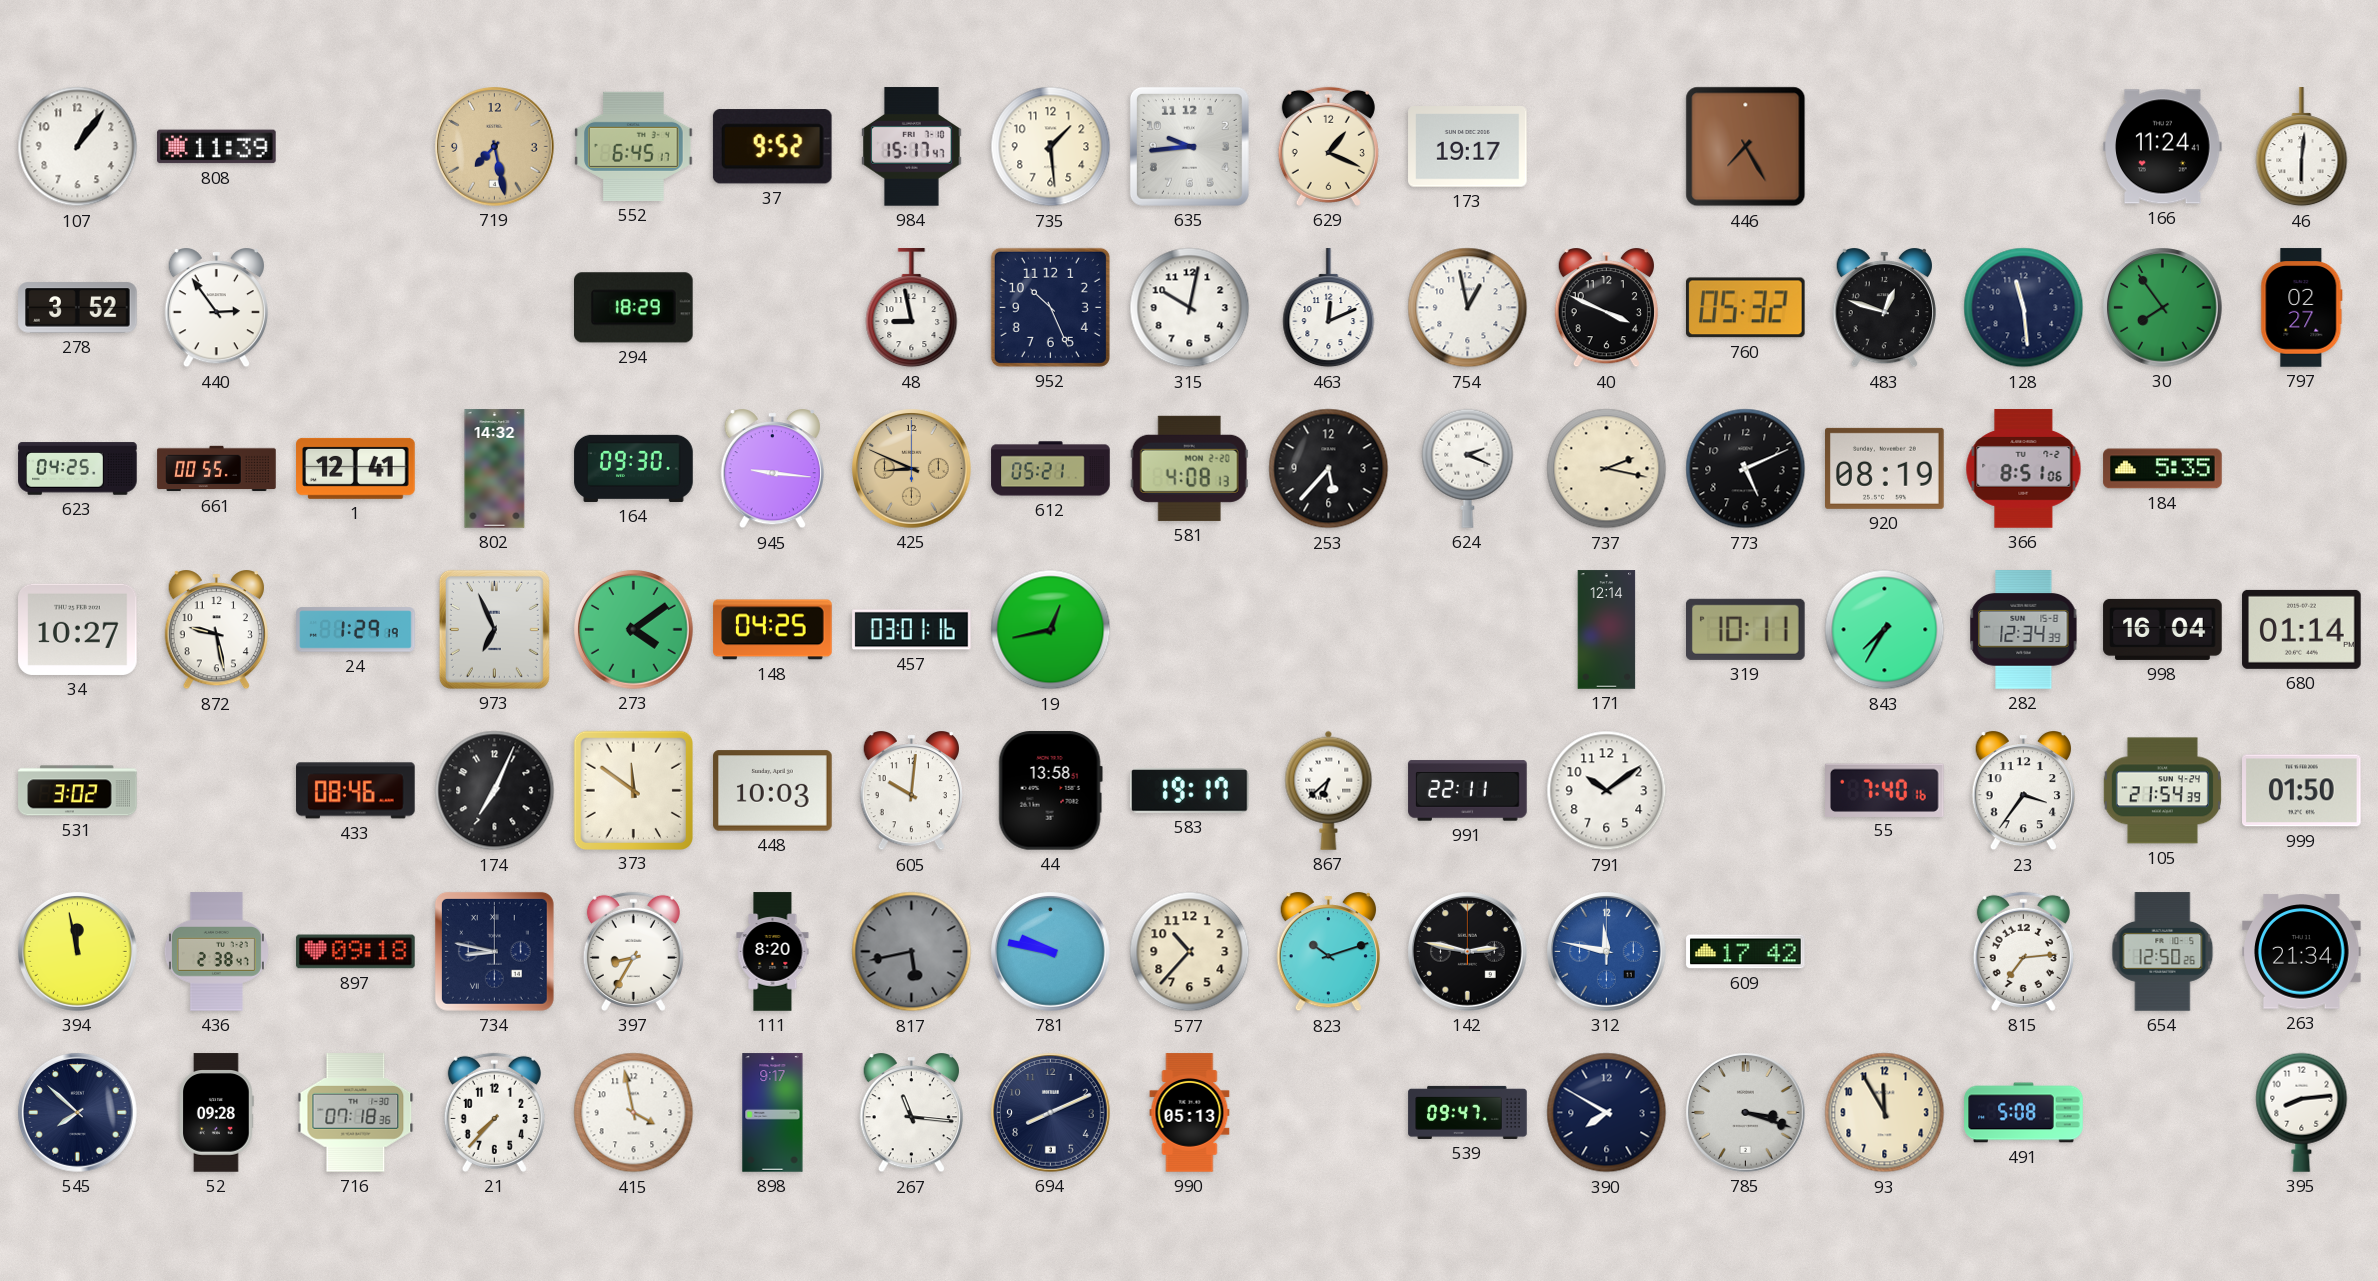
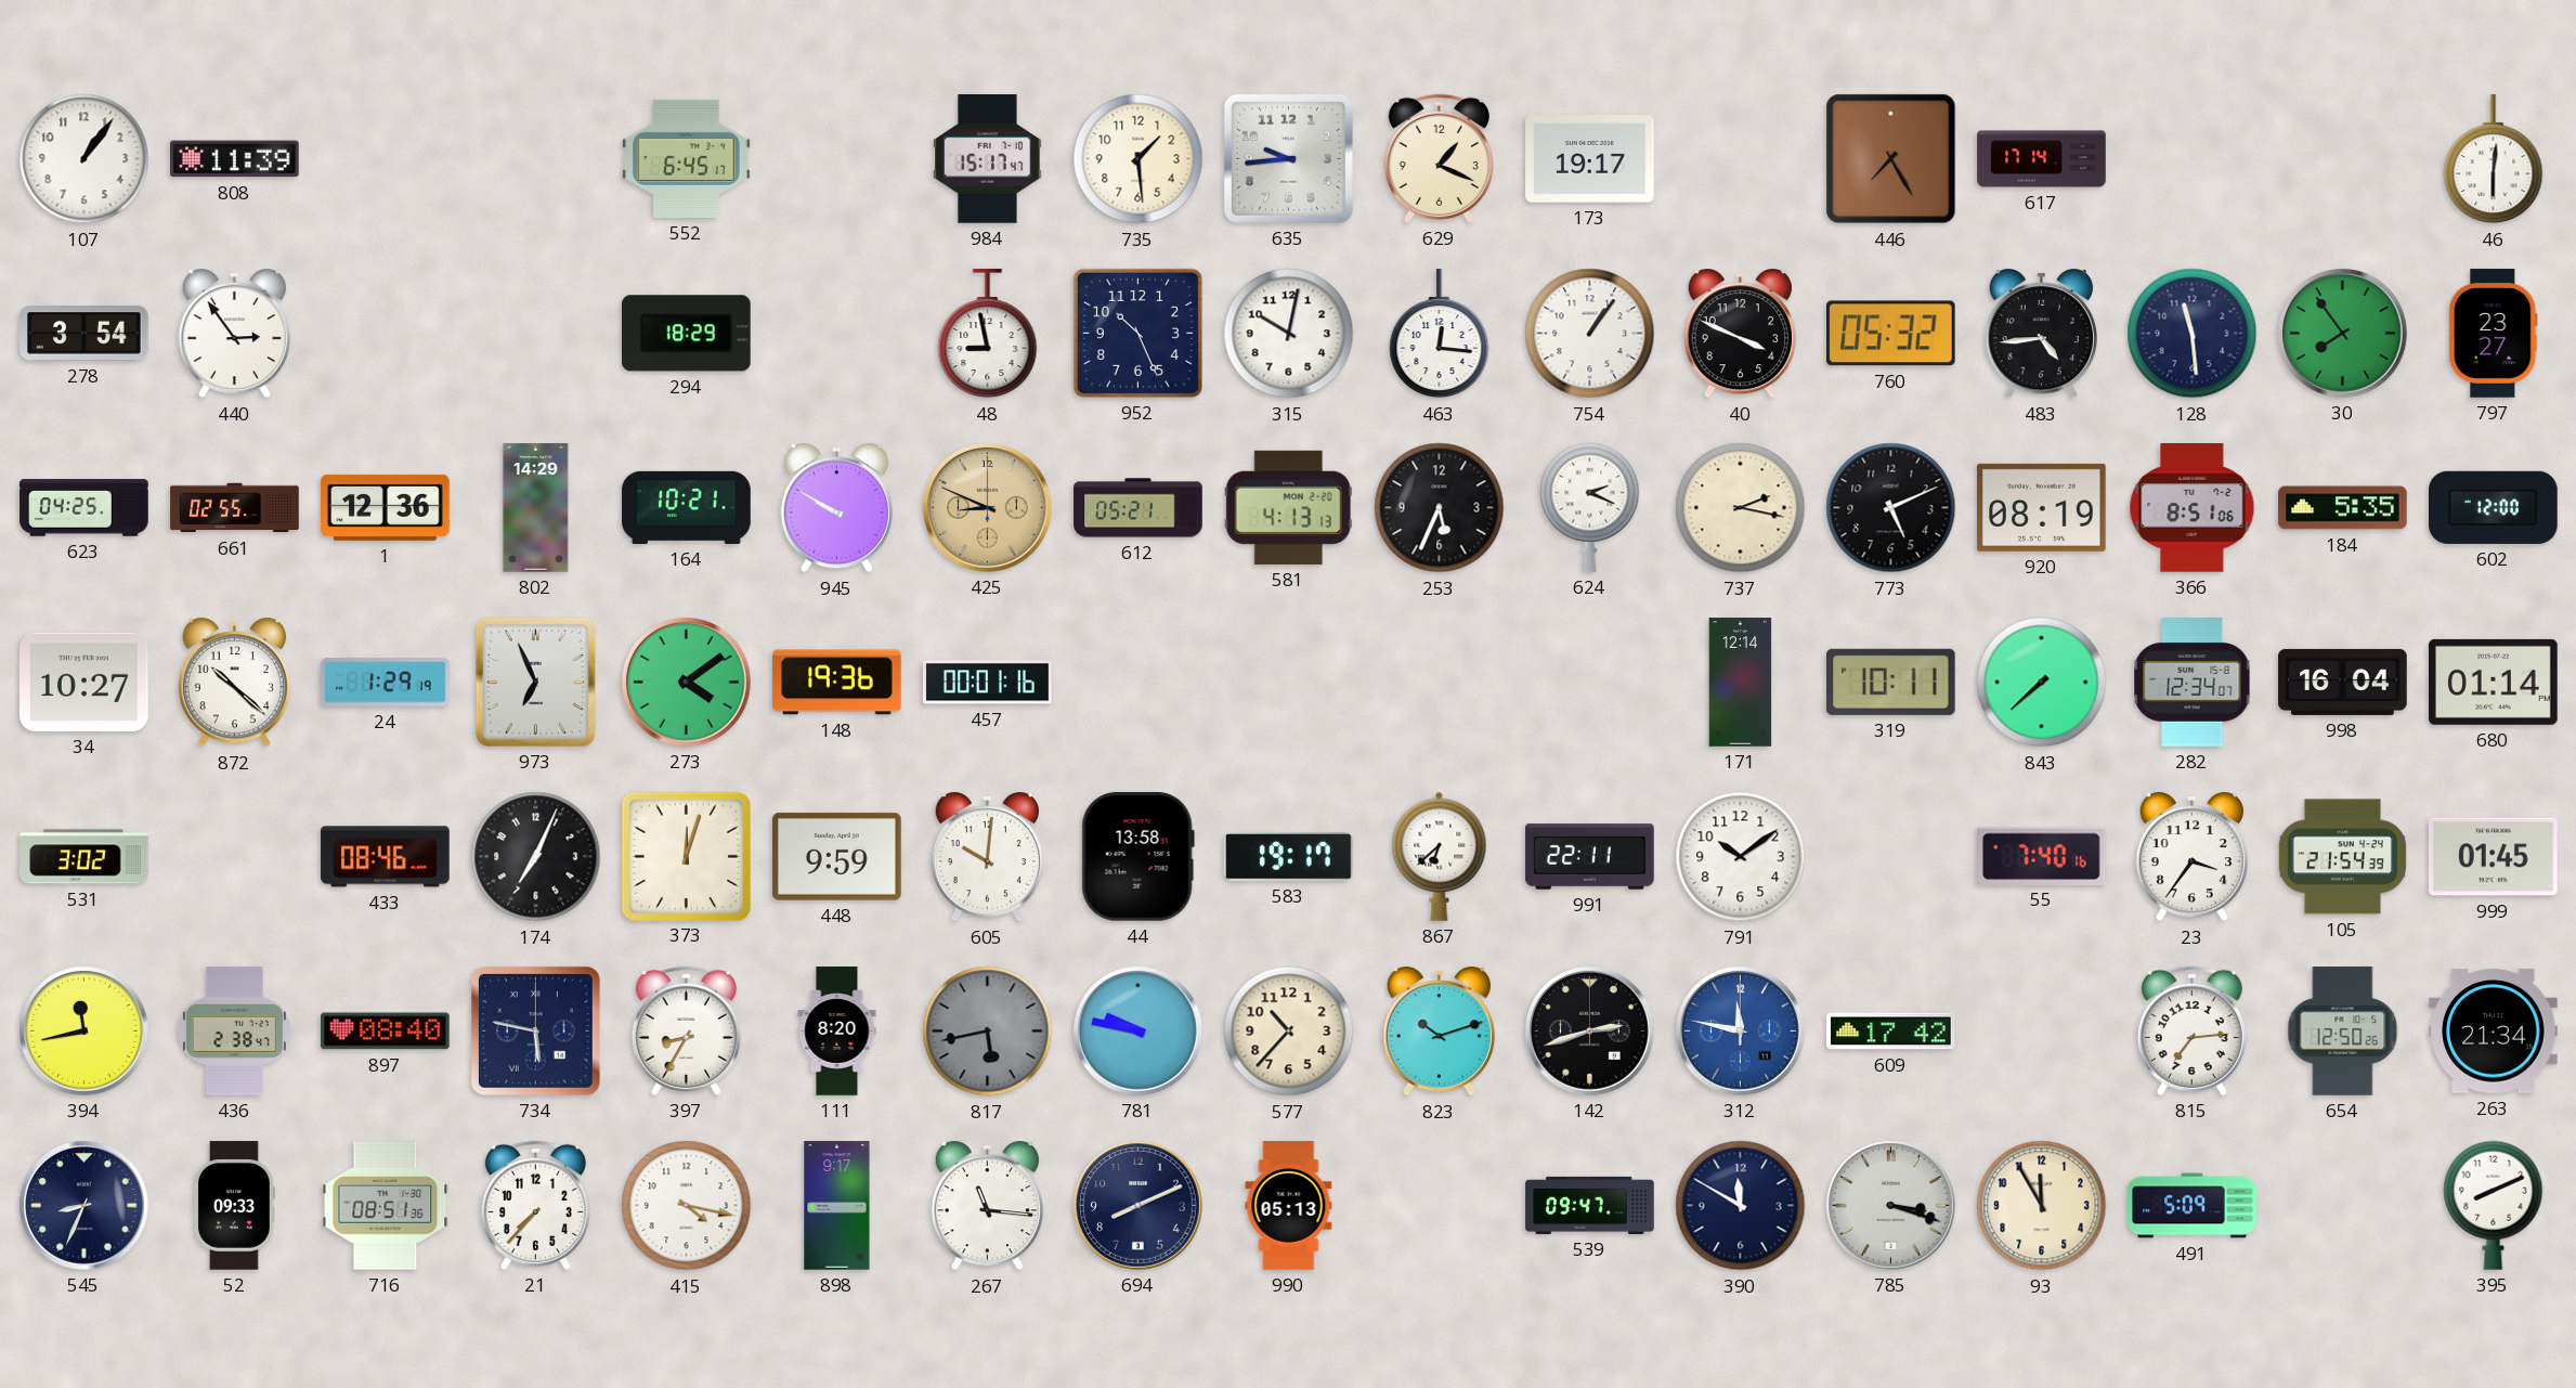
719: 7:28 -> none
37: 9:52 -> none
617: none -> 17:14
166: 11:24 -> none
278: 3:52 -> 3:54
463: 12:11 -> 12:16
754: 12:58 -> 1:06
483: 12:48 -> 4:44
797: 02:27 -> 23:27
661: 00:55 -> 02:55
1: 12:41 -> 12:36
802: 14:32 -> 14:29
164: 09:30 -> 10:21
945: 9:16 -> 9:50
581: 4:08 -> 4:13
253: 5:37 -> 5:34
602: none -> 12:00
872: 9:28 -> 10:22
148: 04:25 -> 19:36
457: 03:01 -> 00:01
19: 12:43 -> none
843: 7:35 -> 7:38
282: 12:34:39 -> 12:34:07
373: 11:51 -> 12:03
448: 10:03 -> 9:59
999: 01:50 -> 01:45
394: 11:58 -> 11:43
897: 09:18 -> 08:40
734: 8:47 -> 5:47
142: 2:47 -> 2:42
545: 7:52 -> 8:34
52: 09:28 -> 09:33
716: 07:18 -> 08:51
415: 3:58 -> 4:17
390: 7:50 -> 11:50
491: 5:08 -> 5:09
395: 8:14 -> 8:11
